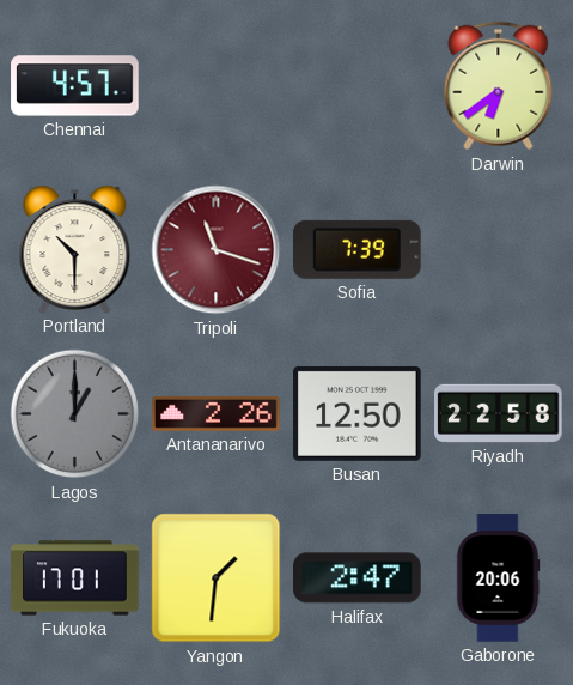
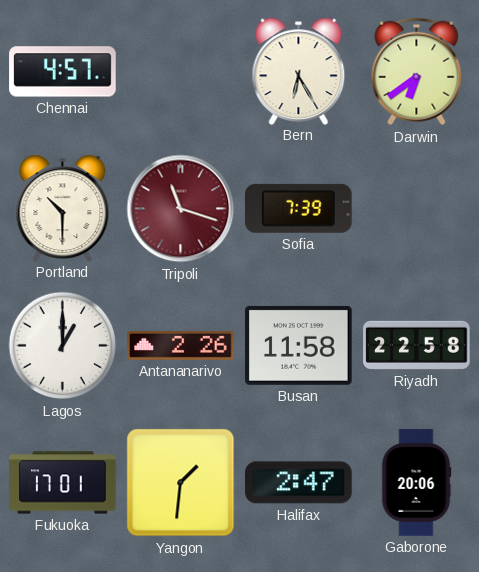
Bern: none -> 6:25
Lagos dial: grey -> white
Busan: 12:50 -> 11:58
